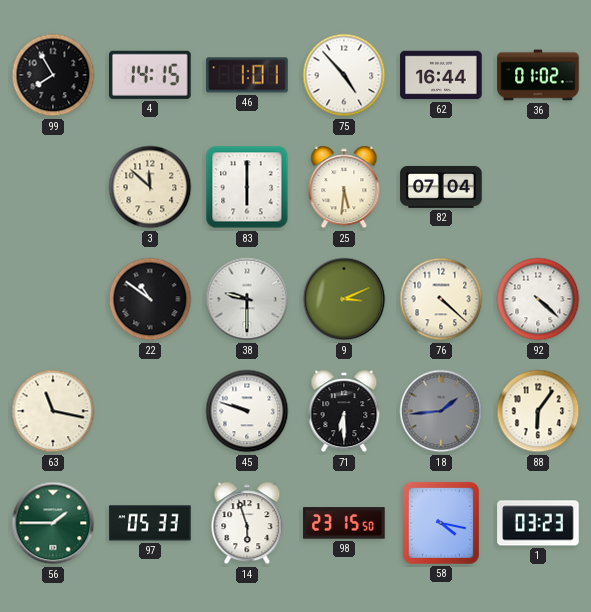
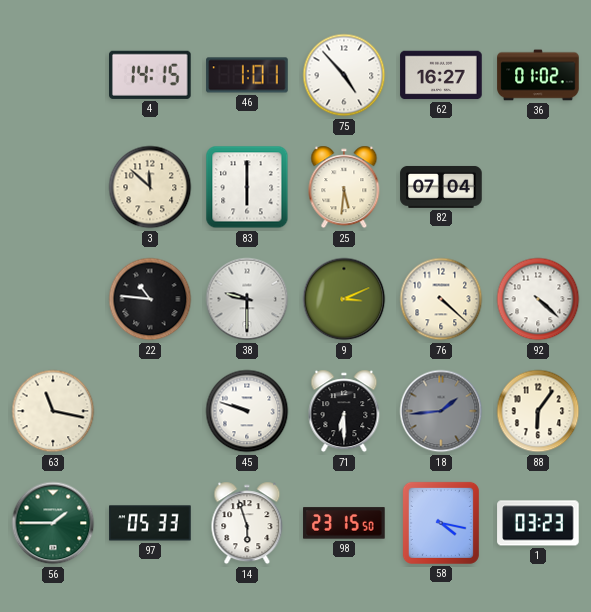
99: 7:55 -> none
62: 16:44 -> 16:27
22: 10:51 -> 10:46
